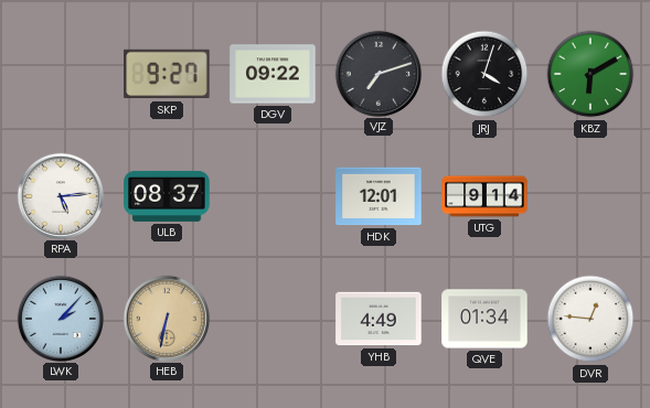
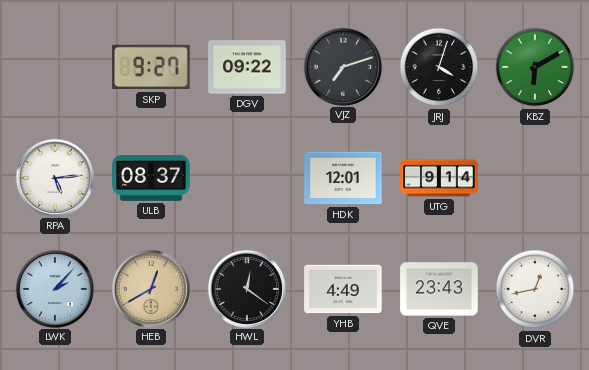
HEB: 6:32 -> 12:40
HWL: none -> 12:21
QVE: 01:34 -> 23:43
DVR: 12:46 -> 12:43
